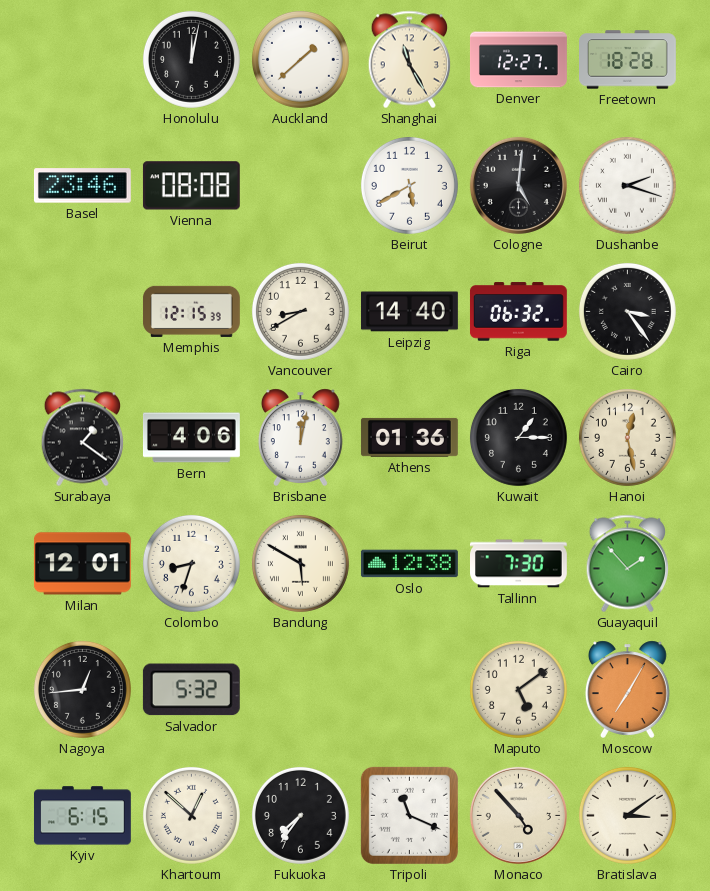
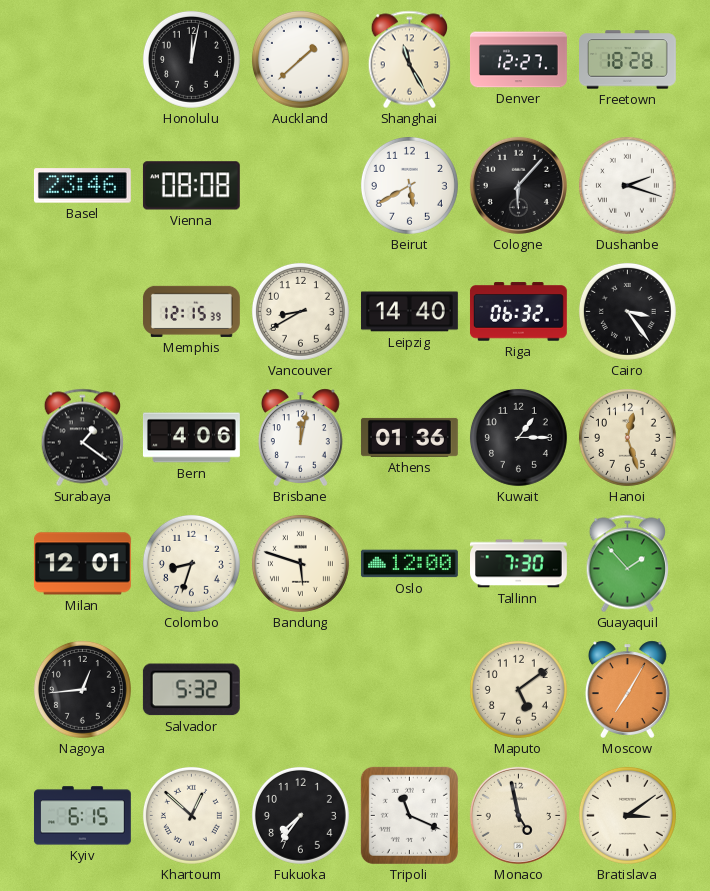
Cologne: 5:01 -> 6:07
Hanoi: 12:28 -> 12:27
Bandung: 5:50 -> 5:48
Oslo: 12:38 -> 12:00
Monaco: 4:53 -> 4:58
